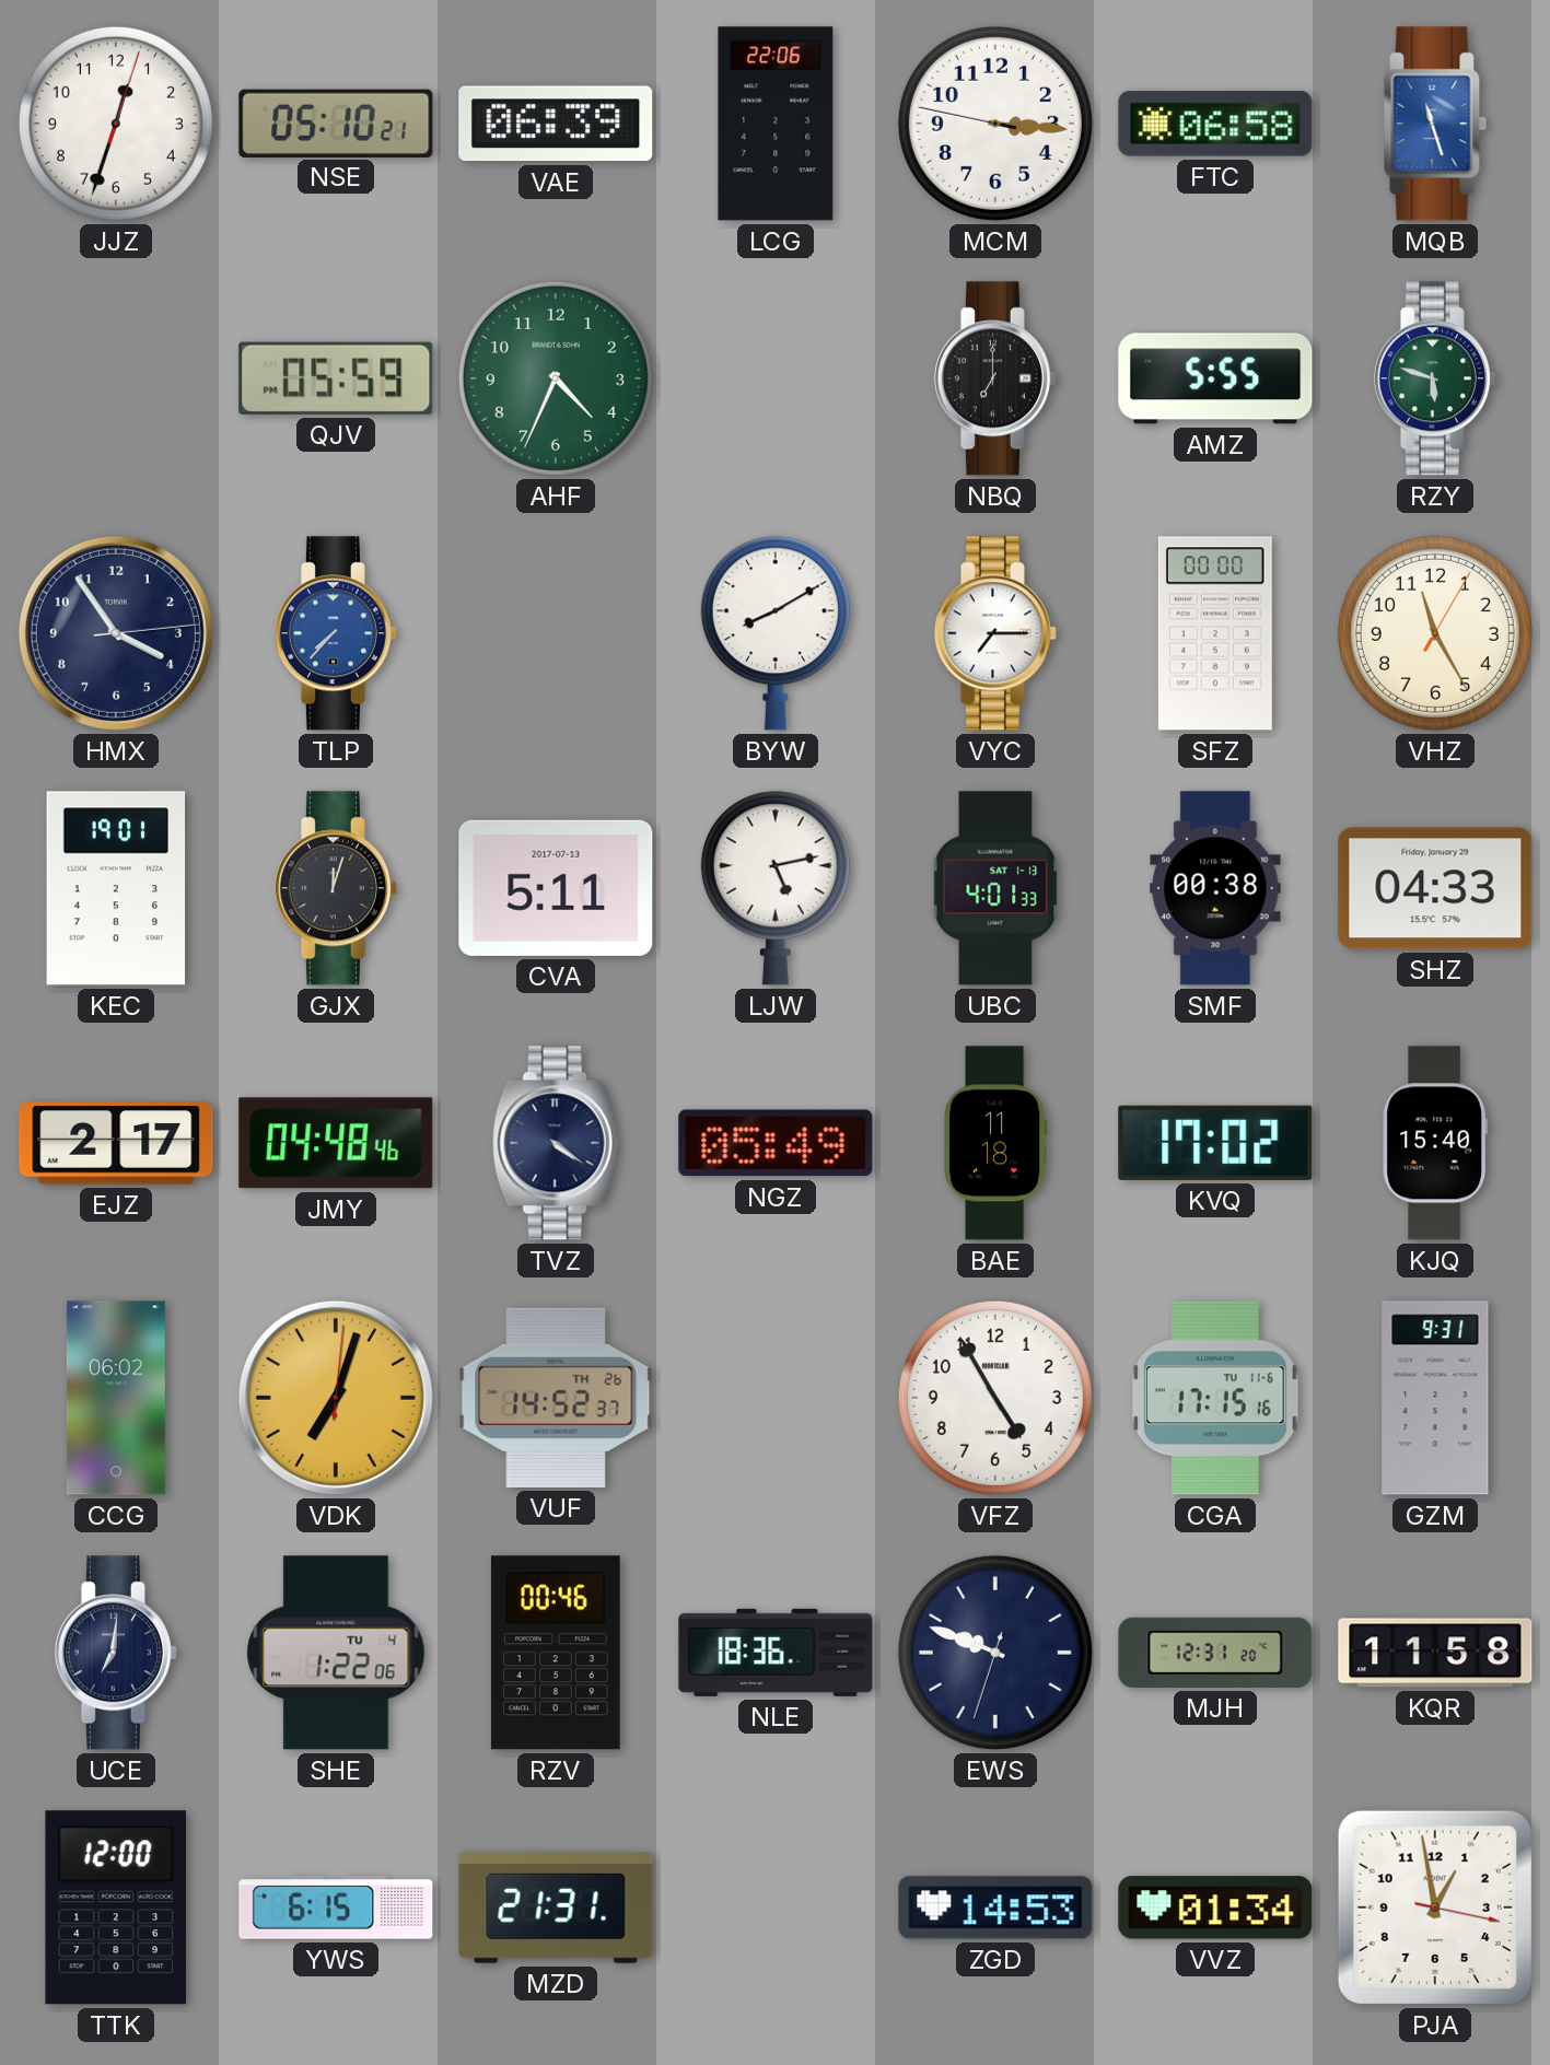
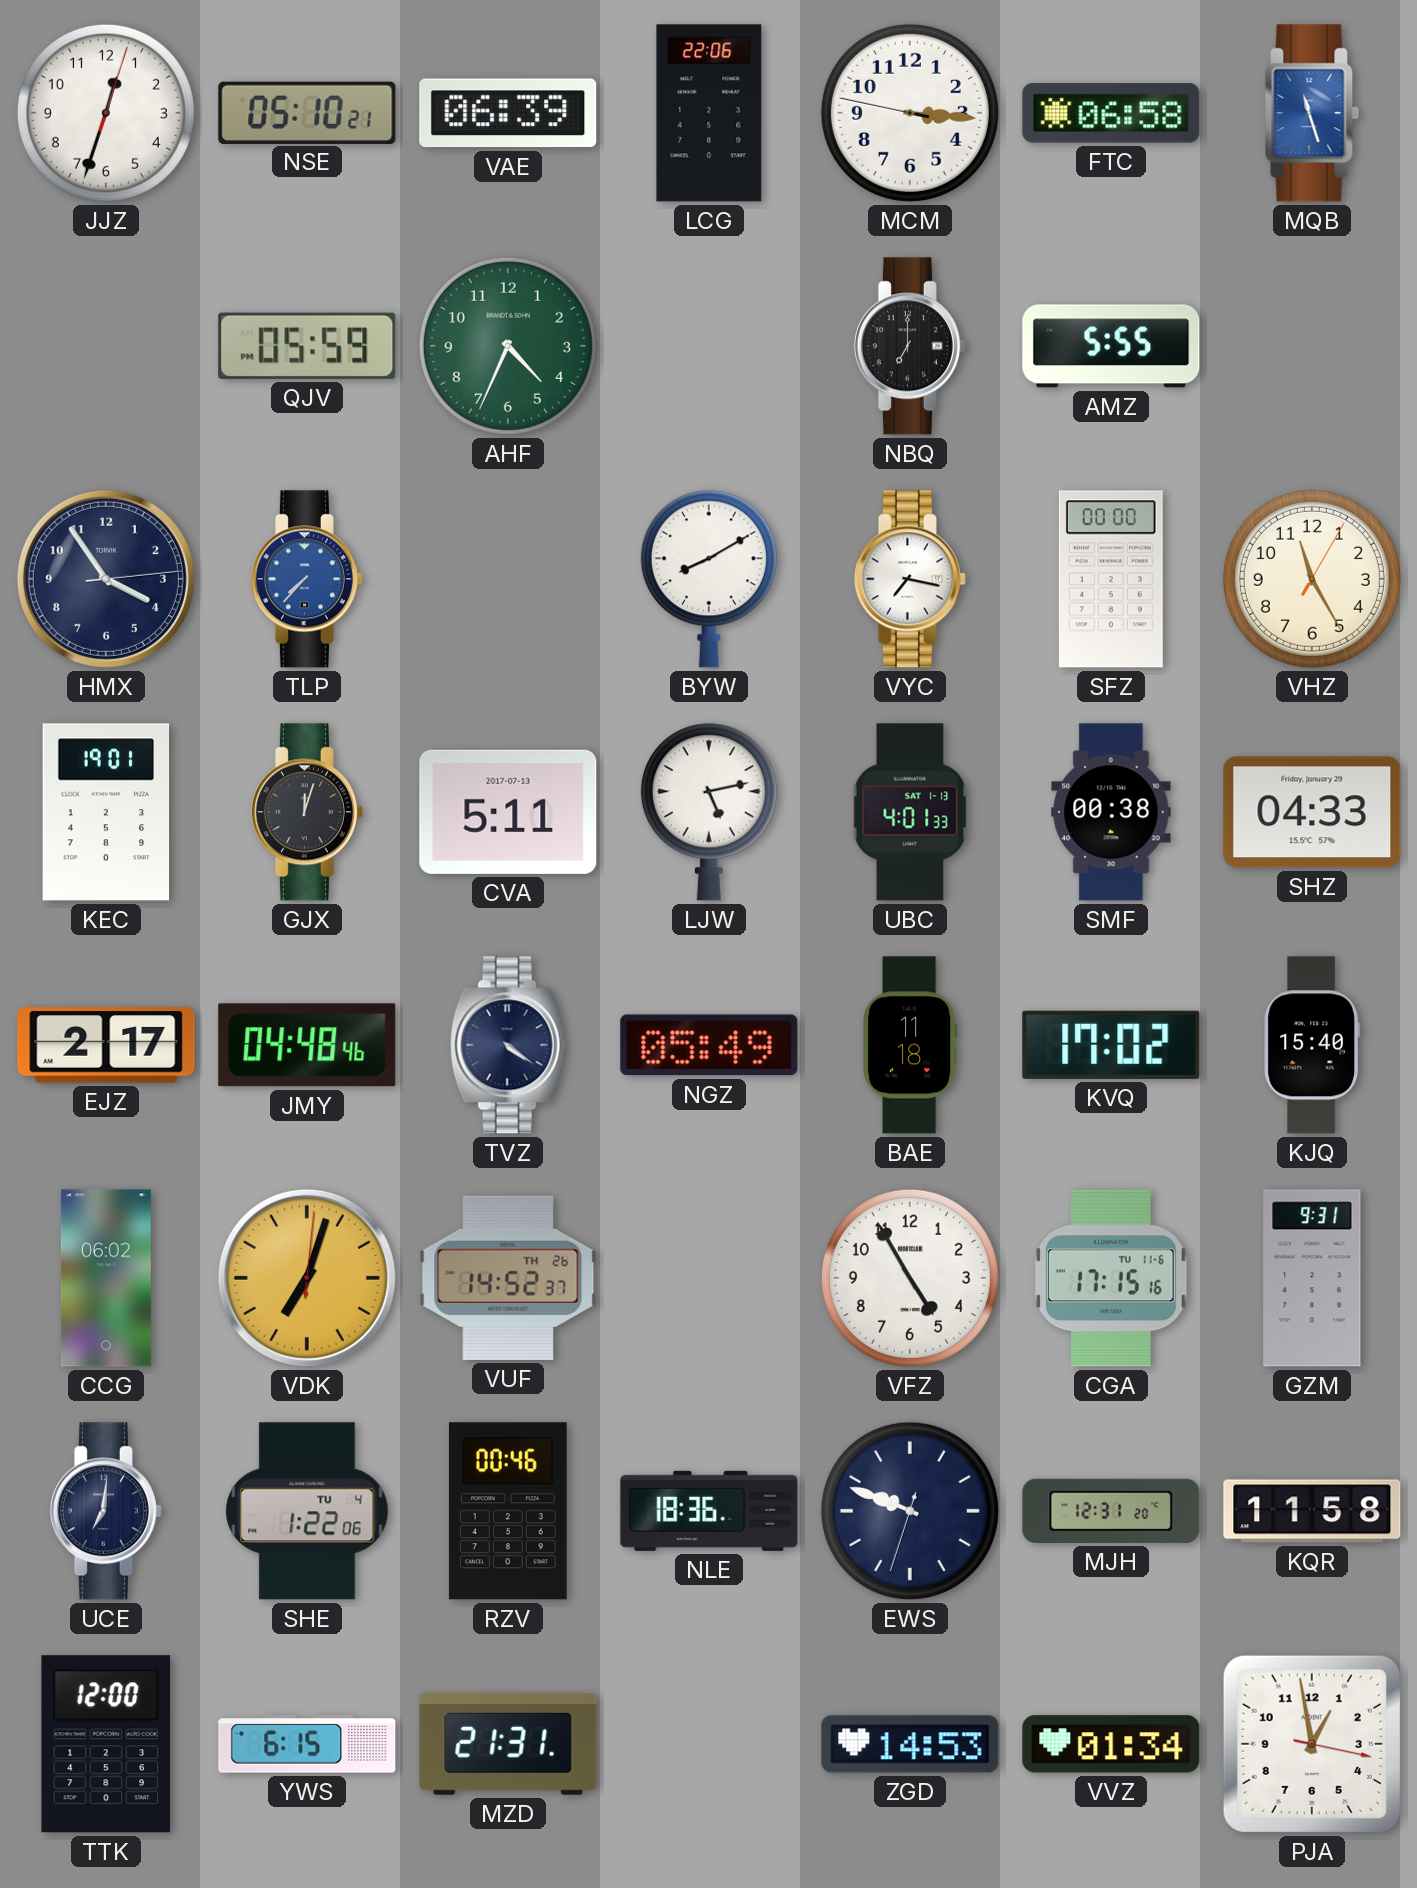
RZY: 5:48 -> none
VYC: 7:15 -> 7:17
